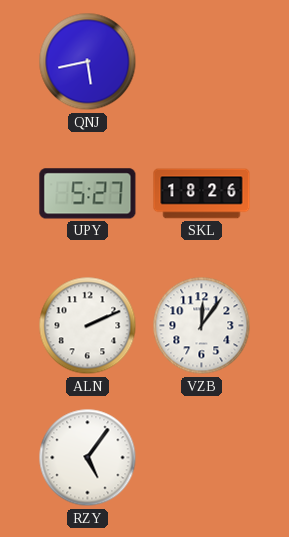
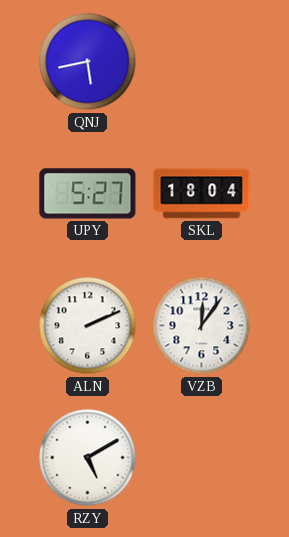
SKL: 18:26 -> 18:04
RZY: 5:06 -> 5:10
